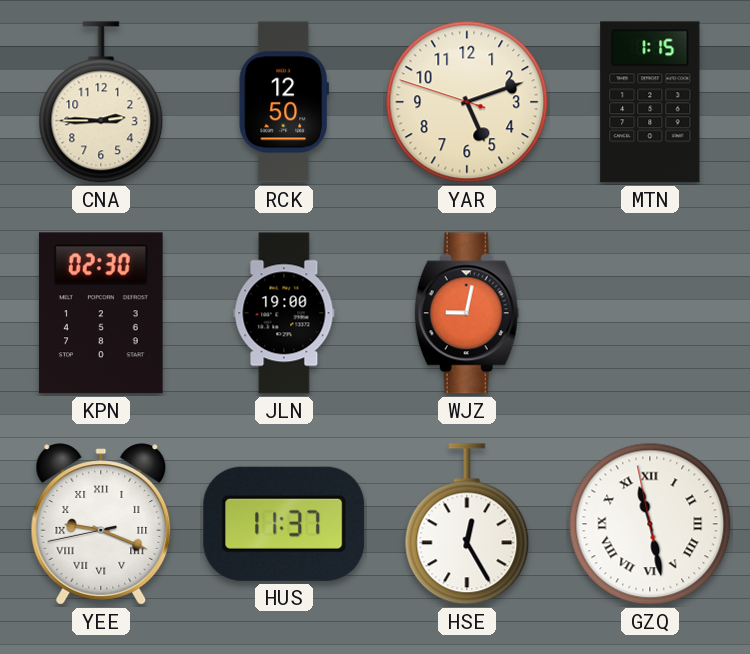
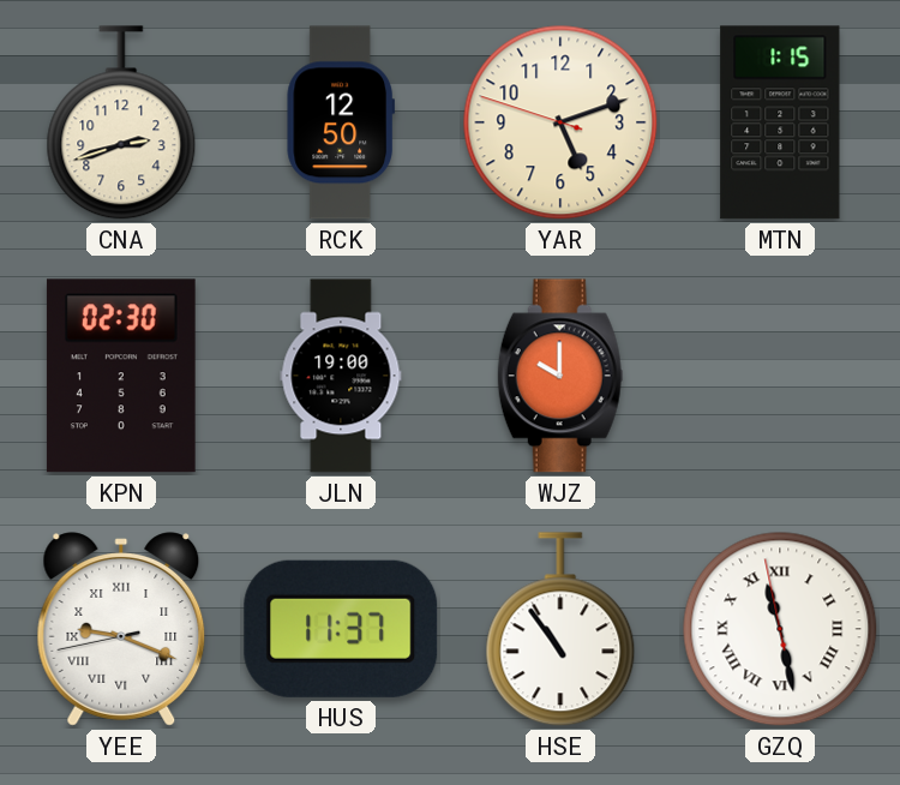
CNA: 2:45 -> 2:42
WJZ: 9:02 -> 10:00
HSE: 12:25 -> 10:54
